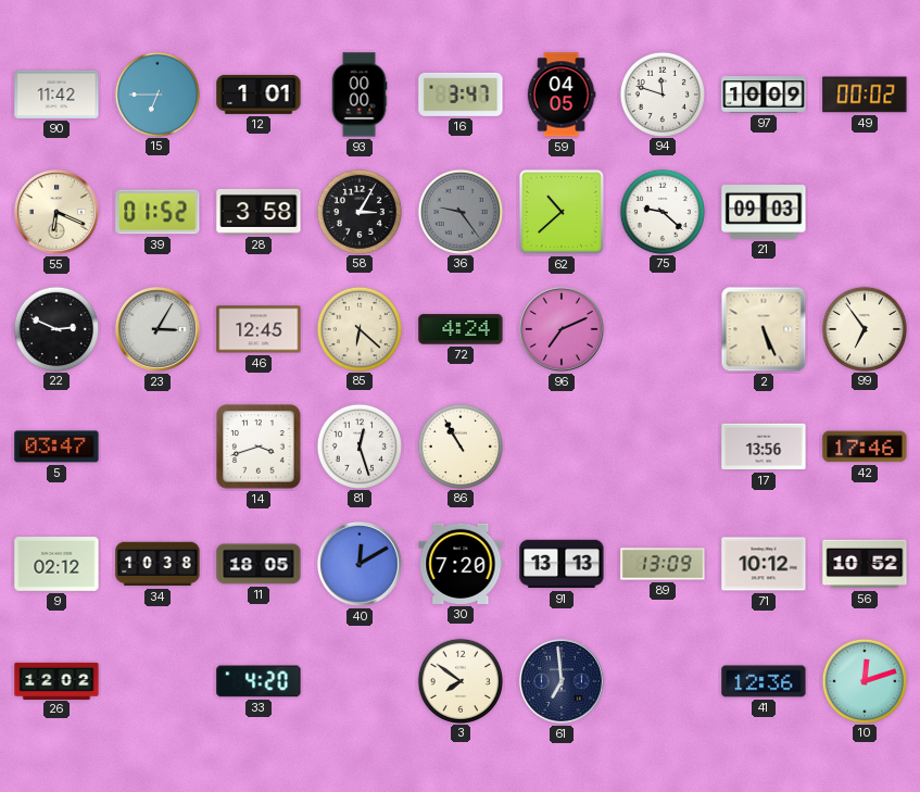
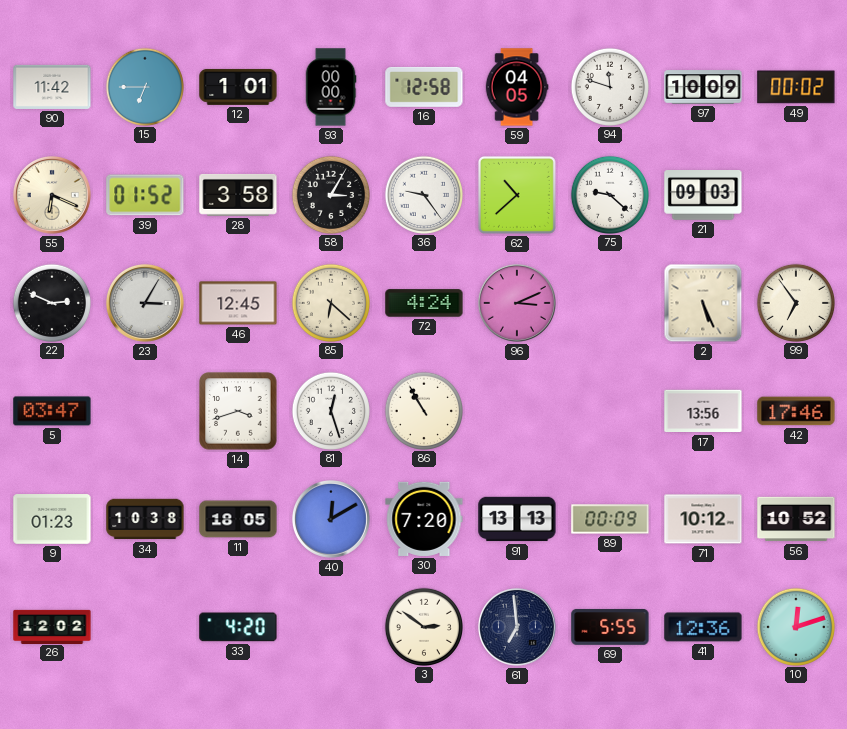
16: 3:47 -> 12:58
36 dial: grey -> white
96: 7:11 -> 3:11
9: 02:12 -> 01:23
89: 13:09 -> 00:09
3: 7:51 -> 2:51
69: none -> 5:55
